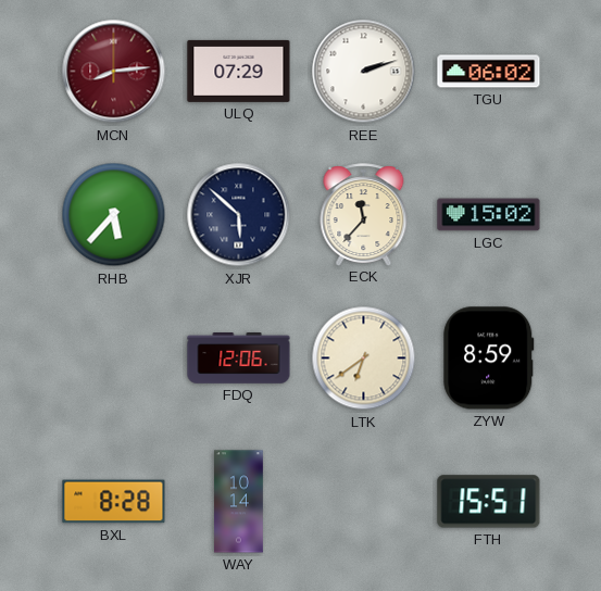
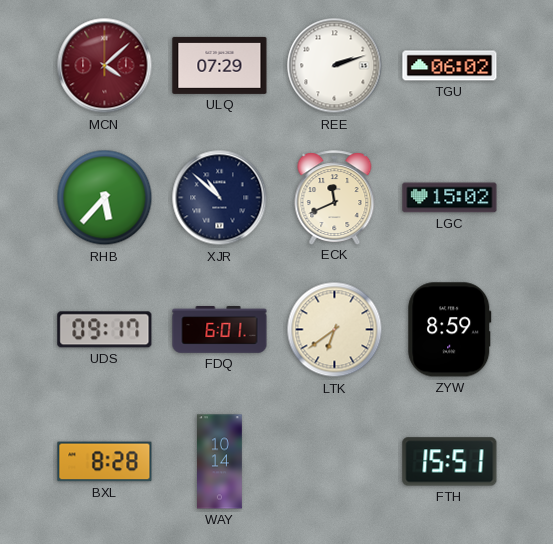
MCN: 8:14 -> 4:08
XJR: 5:52 -> 10:52
ECK: 11:37 -> 11:41
UDS: none -> 09:17
FDQ: 12:06 -> 6:01
